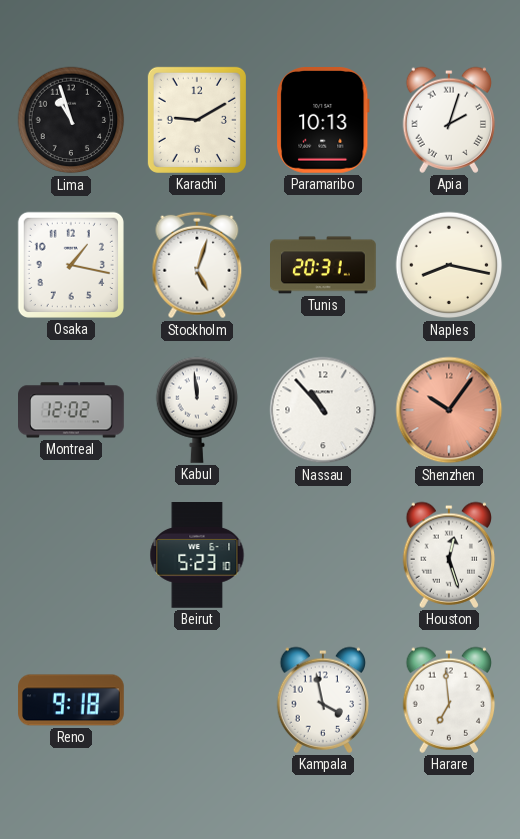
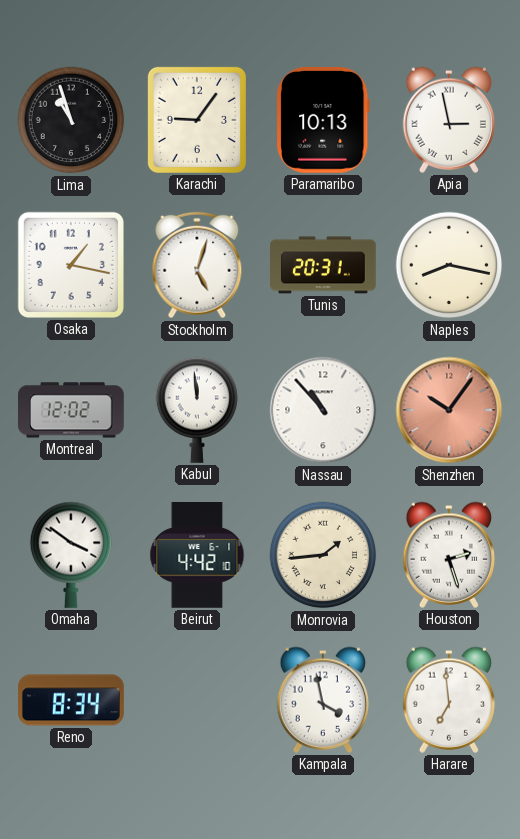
Karachi: 9:10 -> 9:06
Apia: 2:03 -> 2:58
Omaha: none -> 3:51
Beirut: 5:23 -> 4:42
Monrovia: none -> 1:44
Houston: 12:27 -> 2:27
Reno: 9:18 -> 8:34
